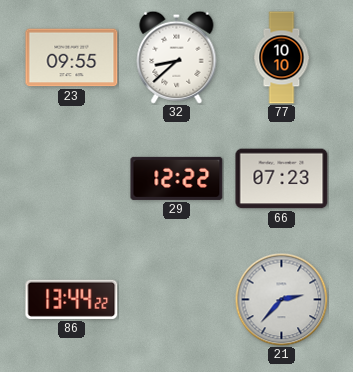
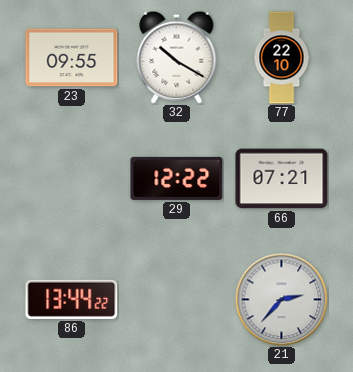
32: 8:38 -> 10:20
77: 10:10 -> 22:10
66: 07:23 -> 07:21
